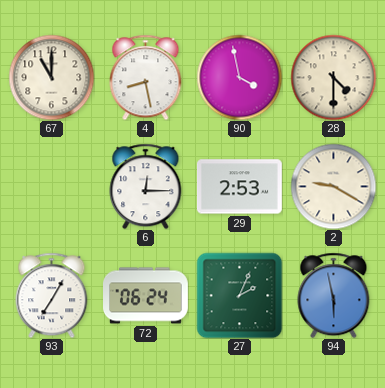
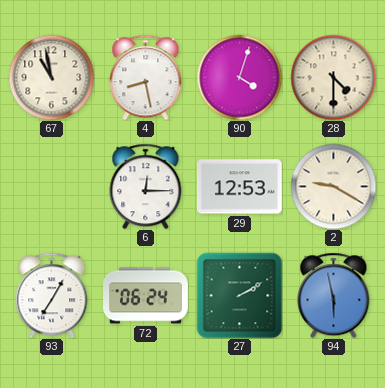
67: 11:00 -> 10:58
90: 3:58 -> 4:03
29: 2:53 -> 12:53
27: 2:04 -> 2:10
